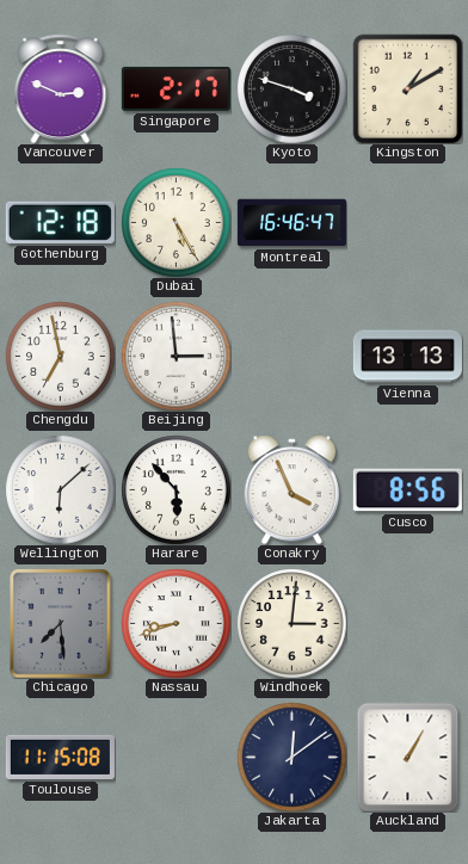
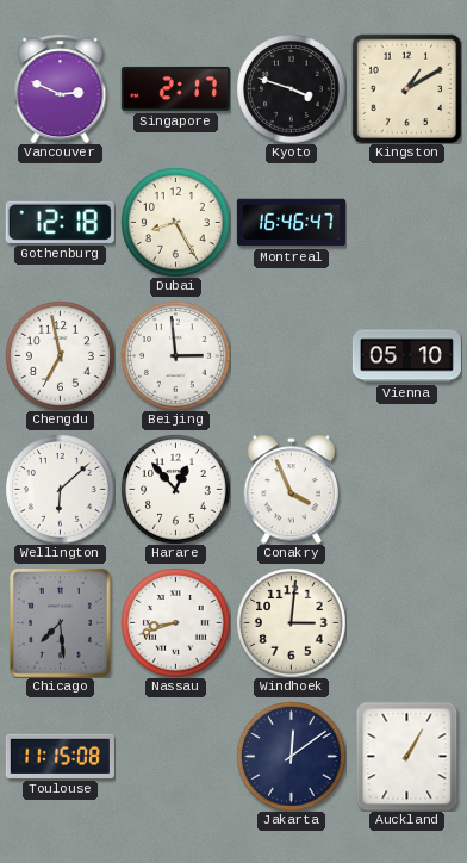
Dubai: 5:25 -> 8:25
Vienna: 13:13 -> 05:10
Harare: 5:53 -> 12:53
Cusco: 8:56 -> none
